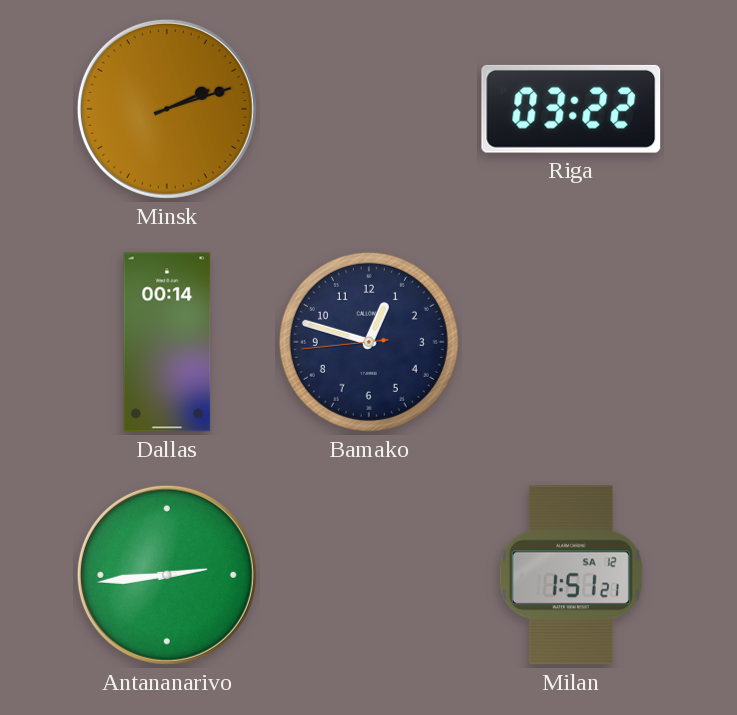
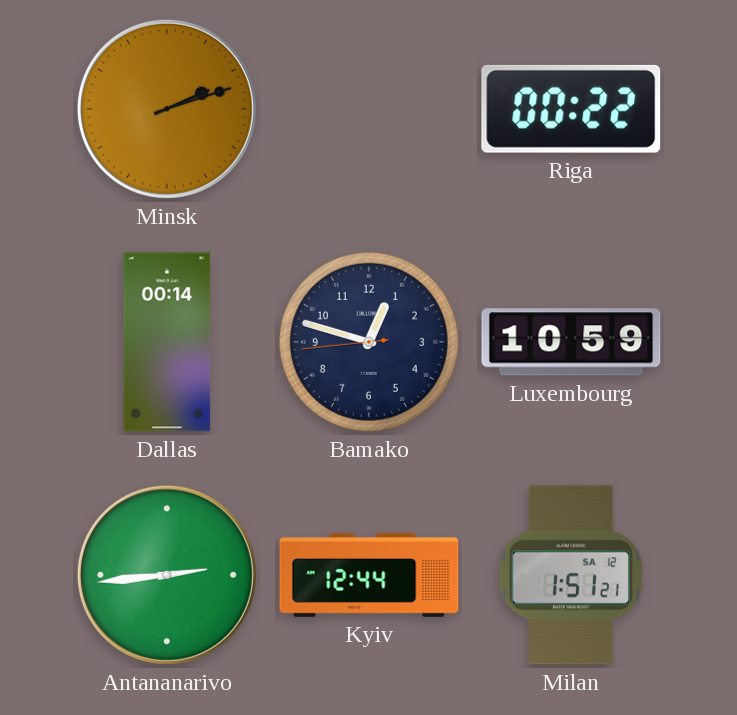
Riga: 03:22 -> 00:22
Luxembourg: none -> 10:59
Kyiv: none -> 12:44
